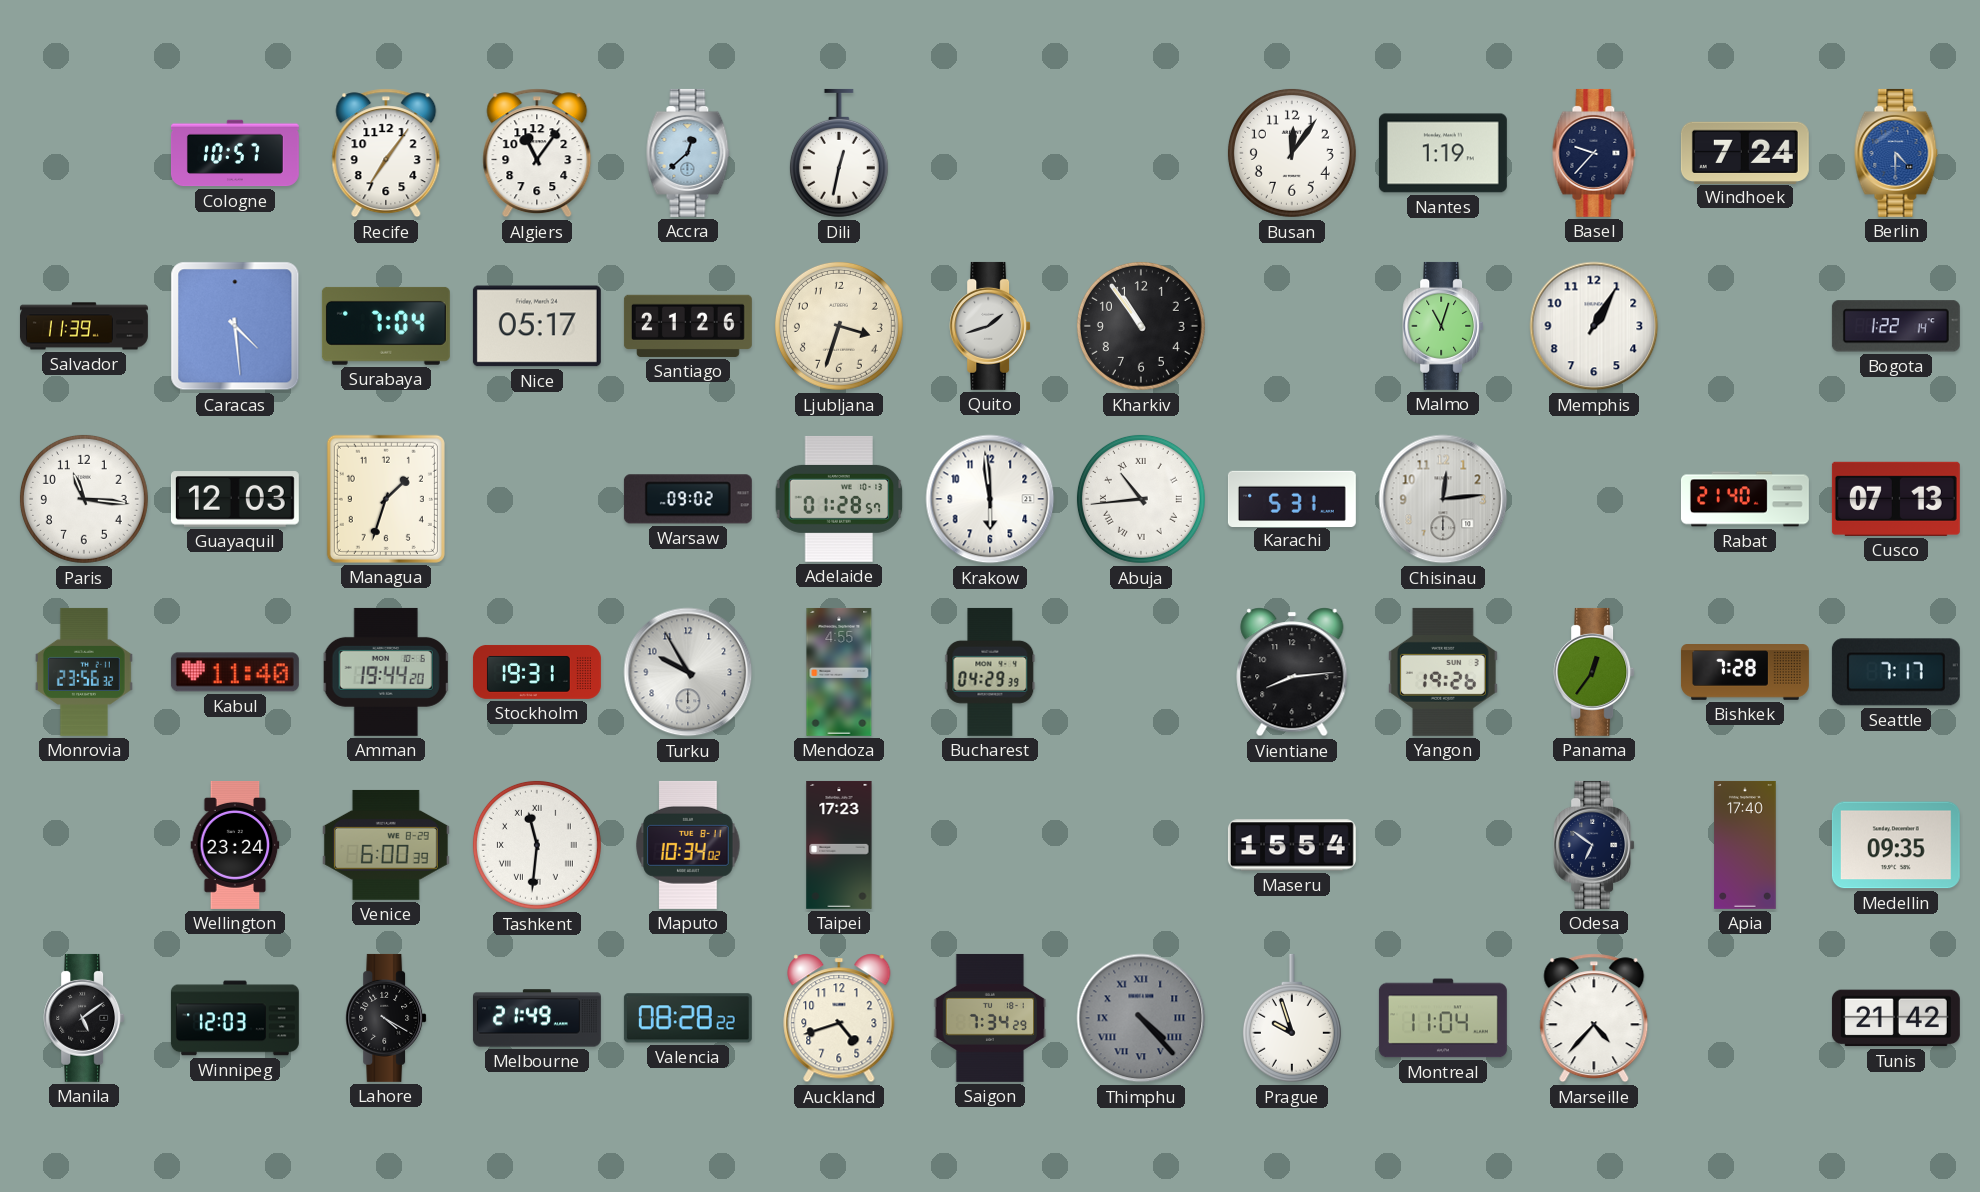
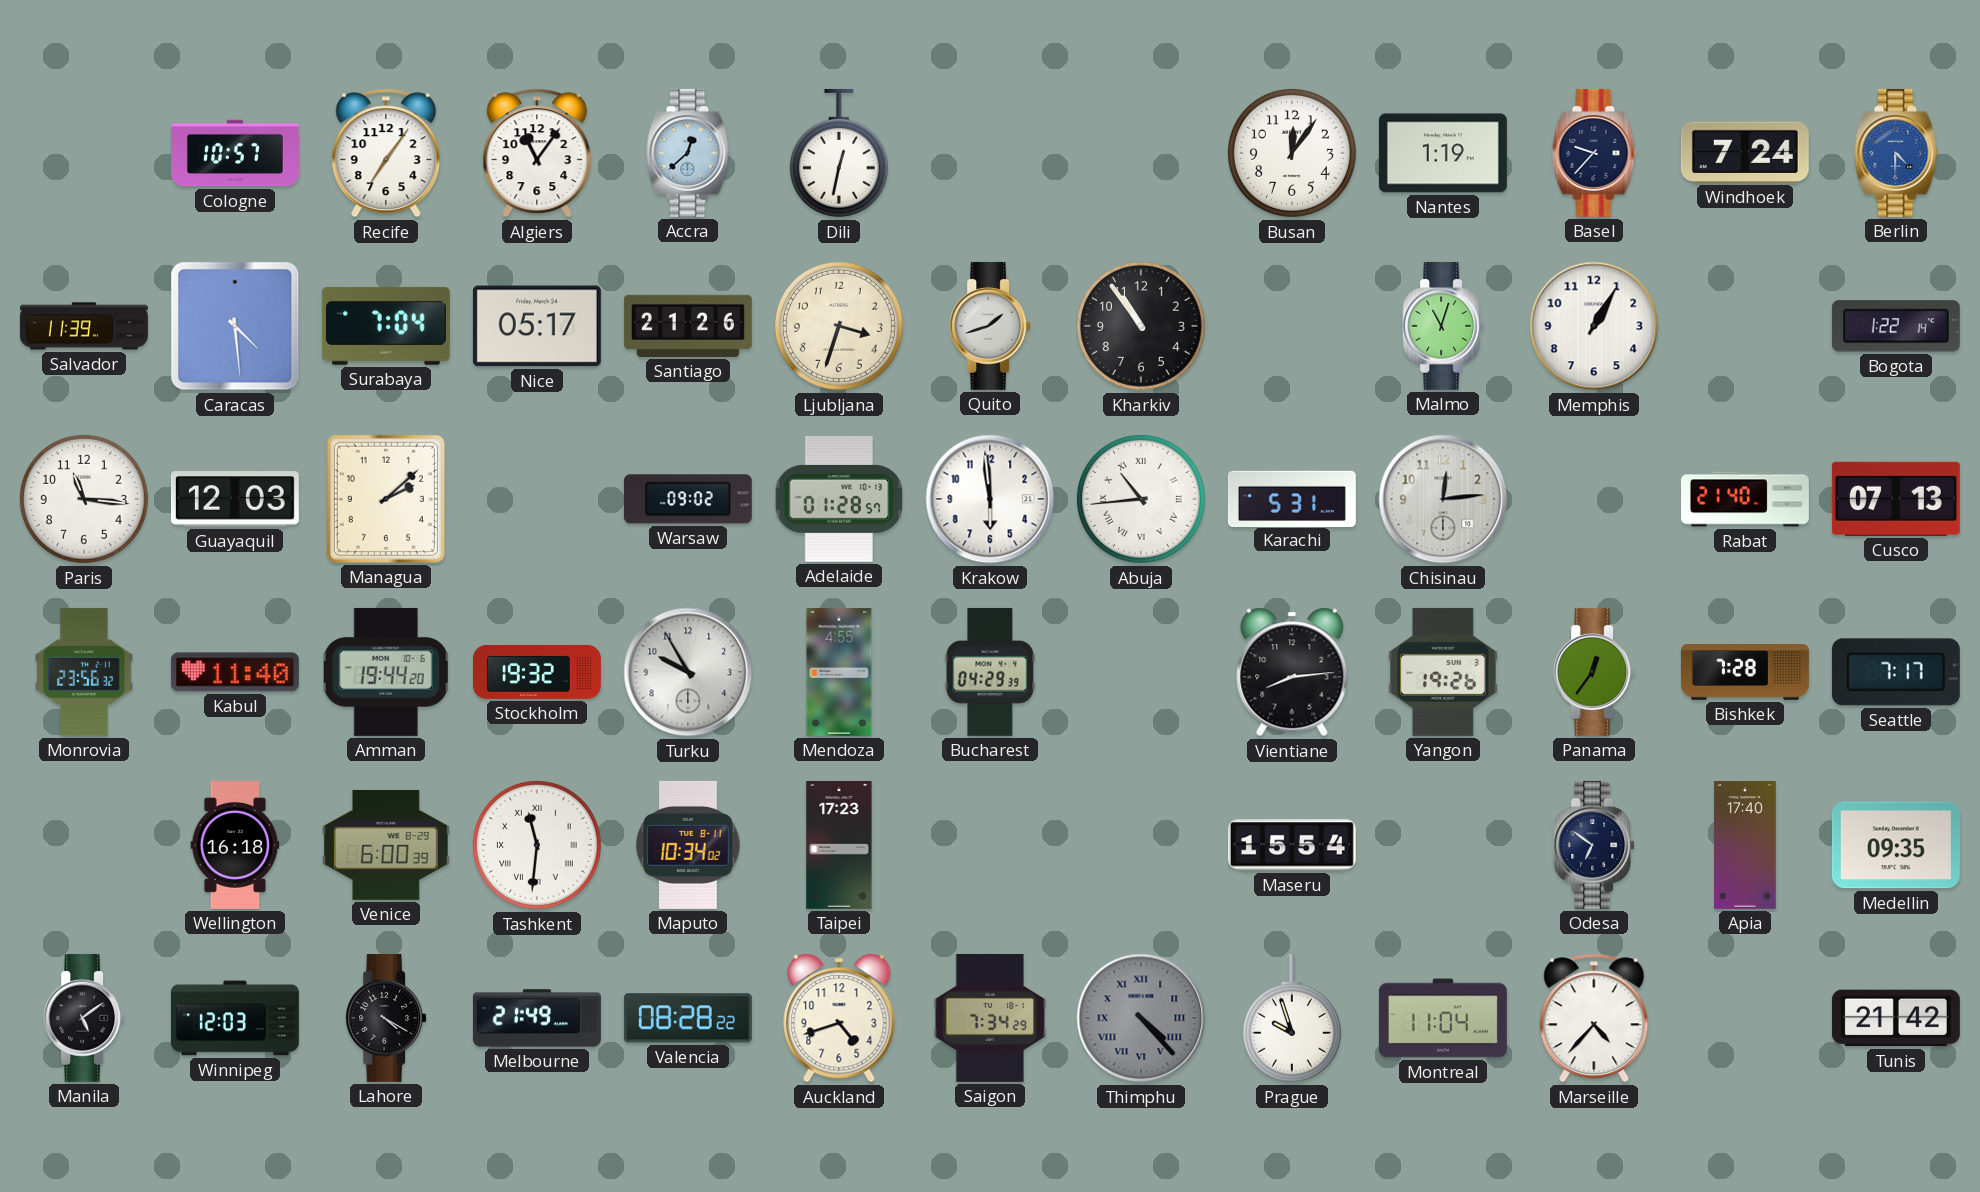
Managua: 1:33 -> 2:08
Stockholm: 19:31 -> 19:32
Wellington: 23:24 -> 16:18
